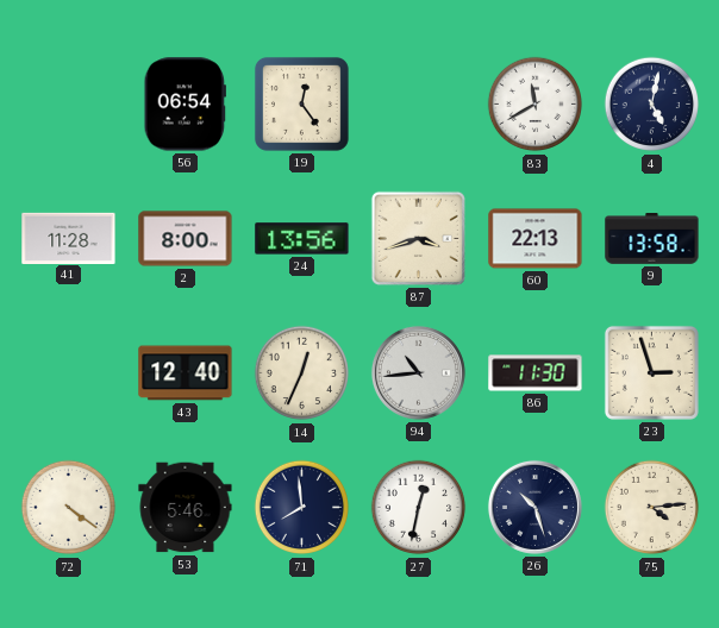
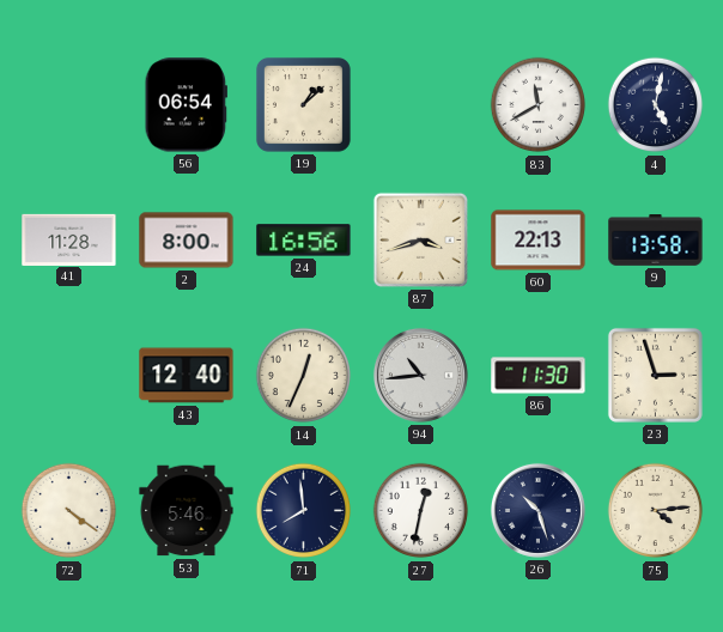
19: 12:24 -> 1:08
24: 13:56 -> 16:56
